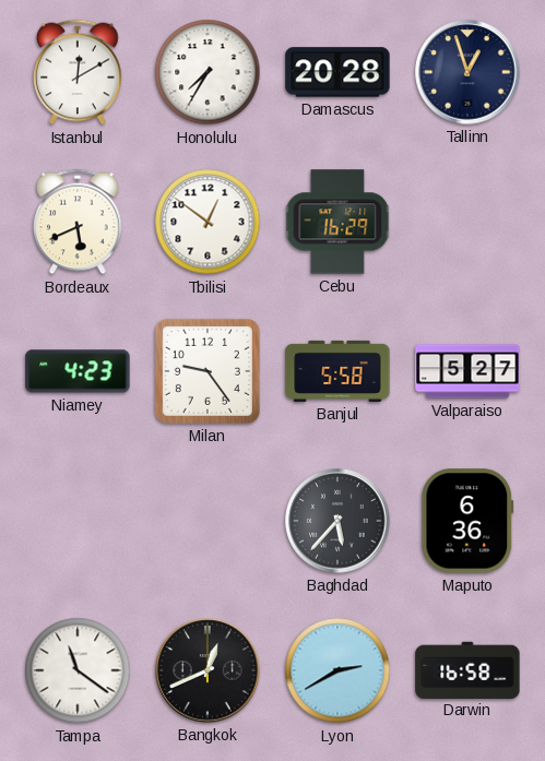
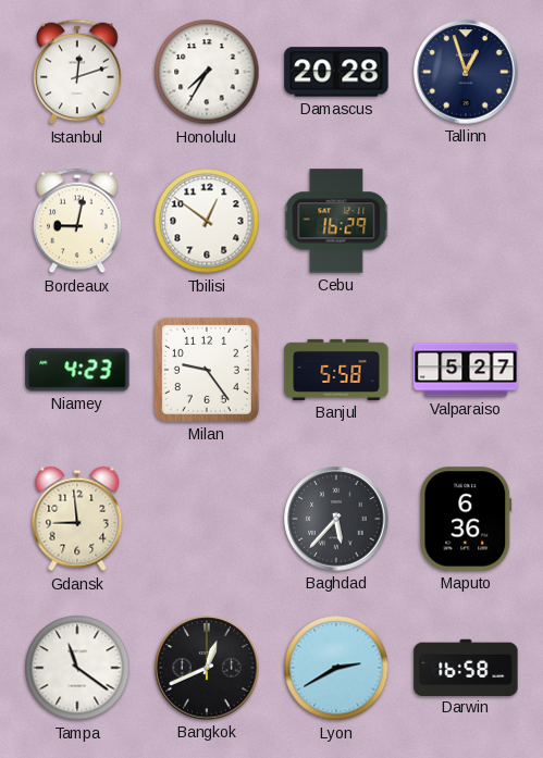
Istanbul: 12:10 -> 12:12
Bordeaux: 5:41 -> 9:02
Gdansk: none -> 8:59
